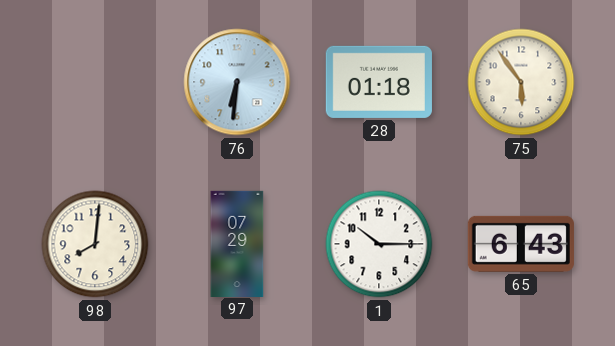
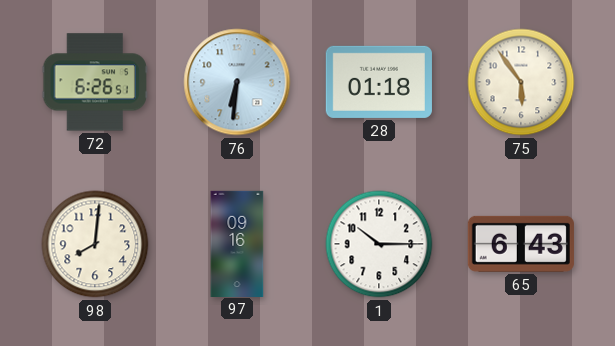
72: none -> 6:26
97: 07:29 -> 09:16
